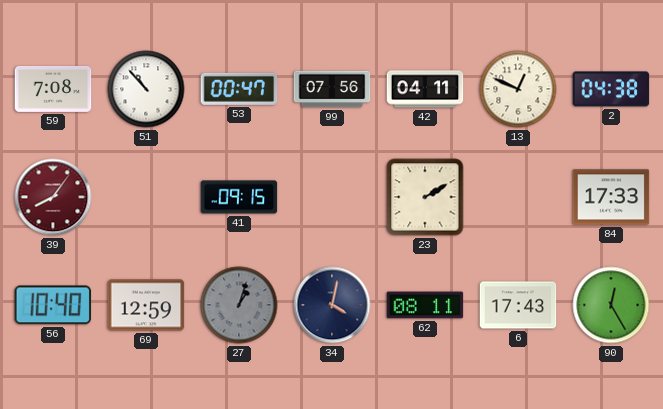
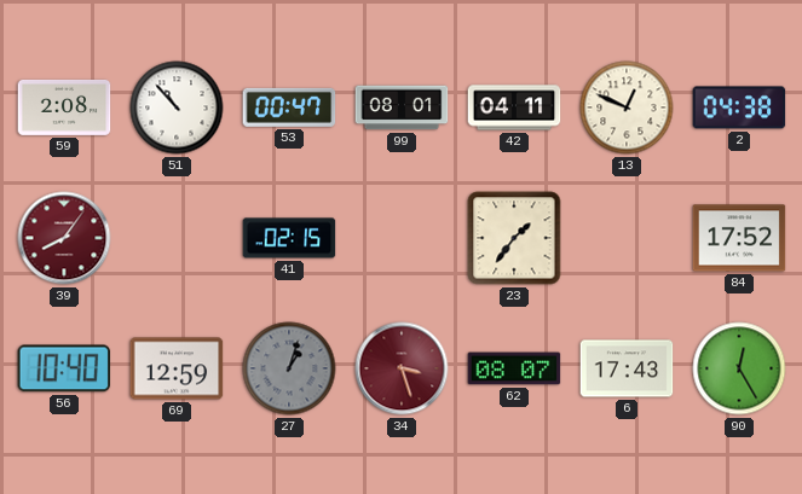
59: 7:08 -> 2:08
99: 07:56 -> 08:01
41: 09:15 -> 02:15
23: 2:10 -> 1:36
84: 17:33 -> 17:52
34: 4:02 -> 3:27
34 dial: navy -> burgundy
62: 08:11 -> 08:07
